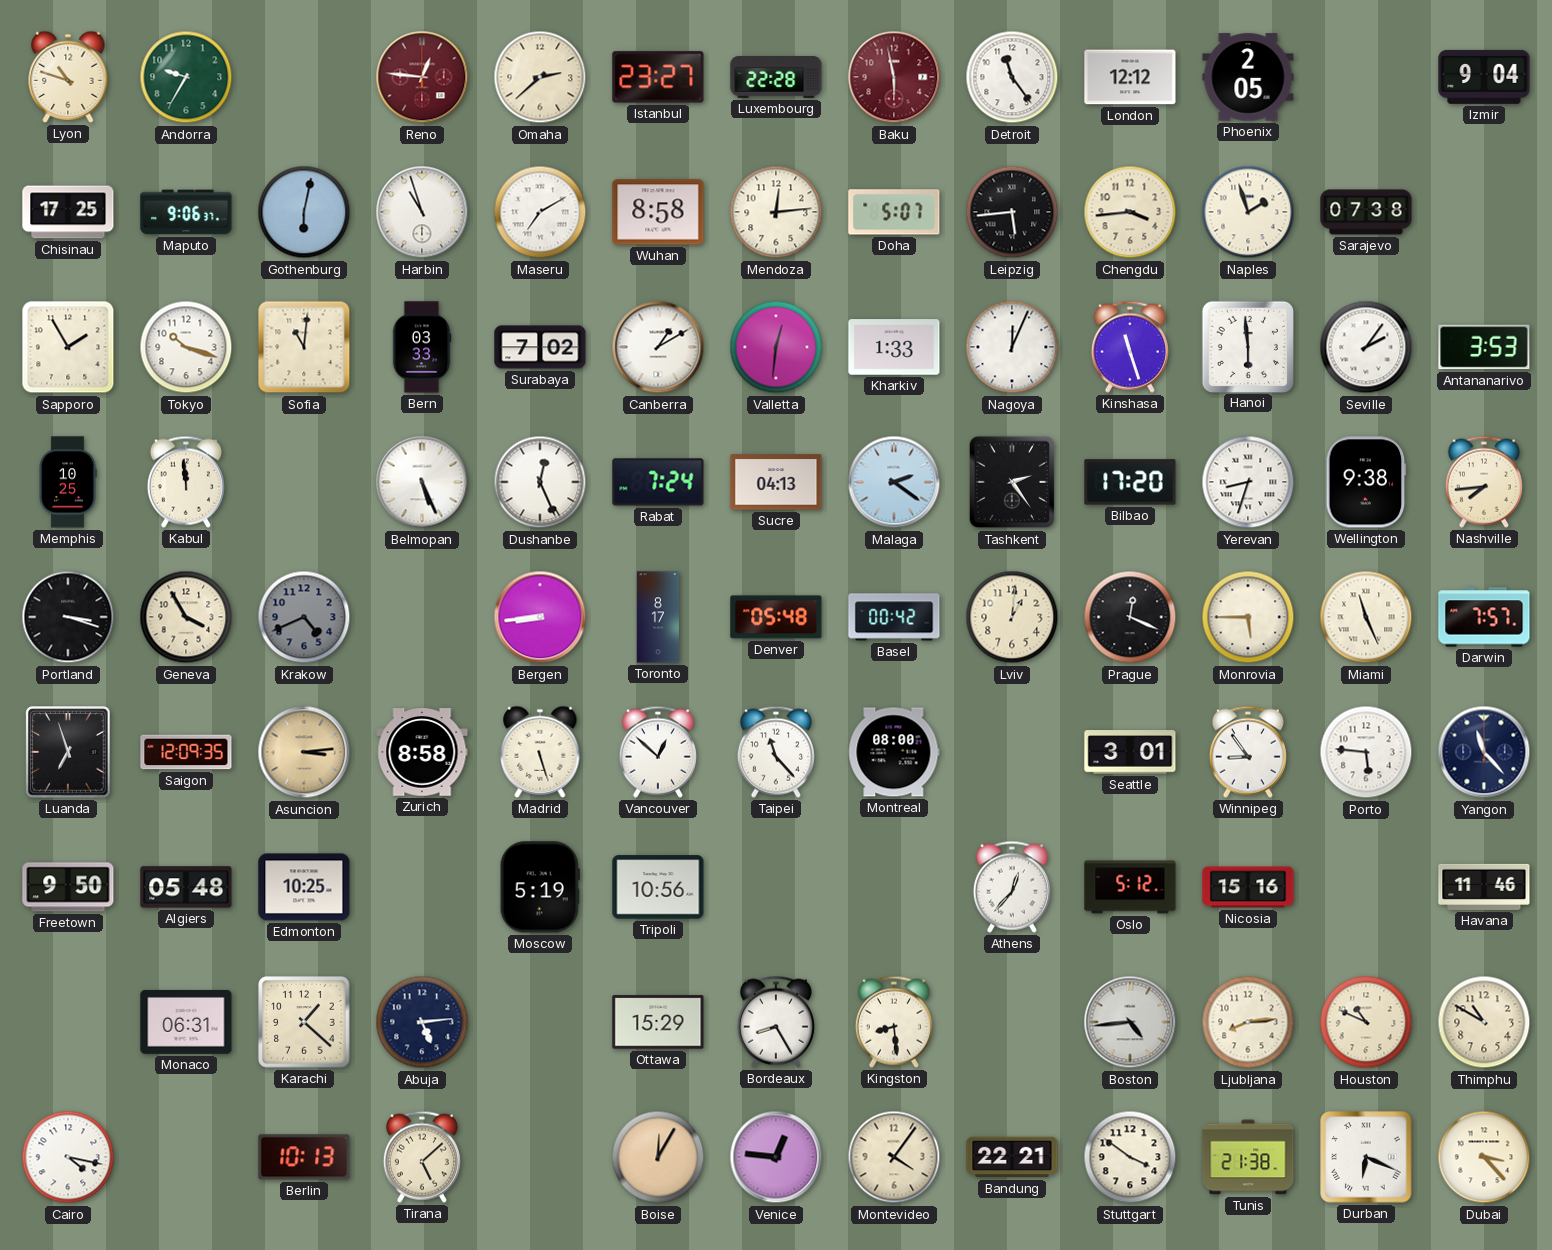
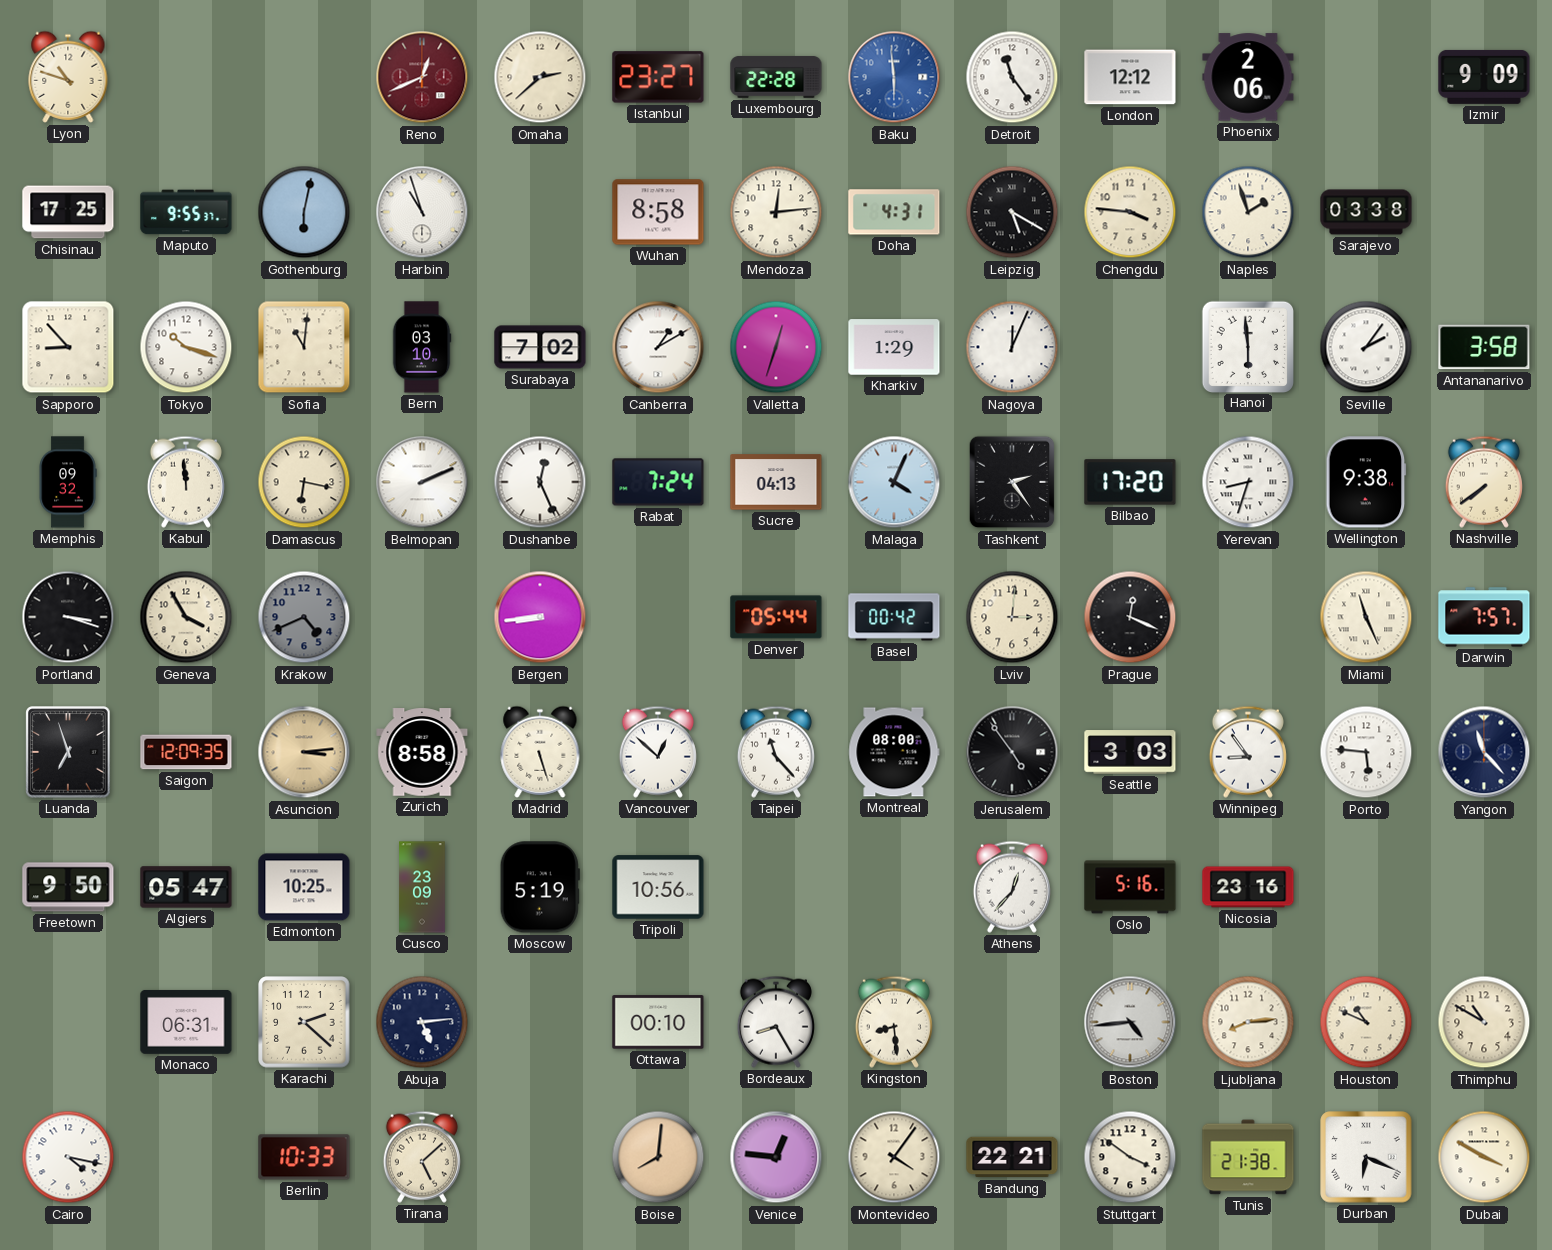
Andorra: 9:35 -> none
Reno: 12:46 -> 12:41
Baku: 5:58 -> 5:59
Baku dial: burgundy -> blue
Phoenix: 2:05 -> 2:06
Izmir: 9:04 -> 9:09
Maputo: 9:06 -> 9:55
Maseru: 7:10 -> none
Doha: 5:07 -> 4:31
Leipzig: 5:44 -> 5:20
Chengdu: 3:44 -> 3:46
Sarajevo: 07:38 -> 03:38
Sapporo: 1:55 -> 8:53
Bern: 03:33 -> 03:10
Valletta: 12:31 -> 12:33
Kharkiv: 1:33 -> 1:29
Kinshasa: 11:27 -> none
Antananarivo: 3:53 -> 3:58
Memphis: 10:25 -> 09:32
Damascus: none -> 6:17
Belmopan: 5:26 -> 2:11
Malaga: 2:21 -> 4:04
Nashville: 7:44 -> 7:39
Toronto: 8:17 -> none
Denver: 05:48 -> 05:44
Lviv: 1:01 -> 3:01
Monrovia: 5:45 -> none
Jerusalem: none -> 4:54
Seattle: 3:01 -> 3:03
Algiers: 05:48 -> 05:47
Cusco: none -> 23:09
Oslo: 5:12 -> 5:16
Nicosia: 15:16 -> 23:16
Havana: 11:46 -> none
Karachi: 1:22 -> 2:22
Ottawa: 15:29 -> 00:10
Berlin: 10:13 -> 10:33
Boise: 12:05 -> 8:01
Dubai: 3:23 -> 3:50
